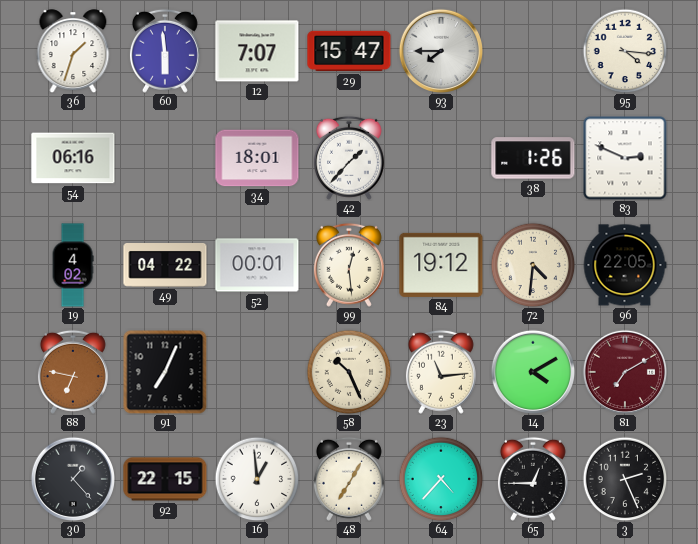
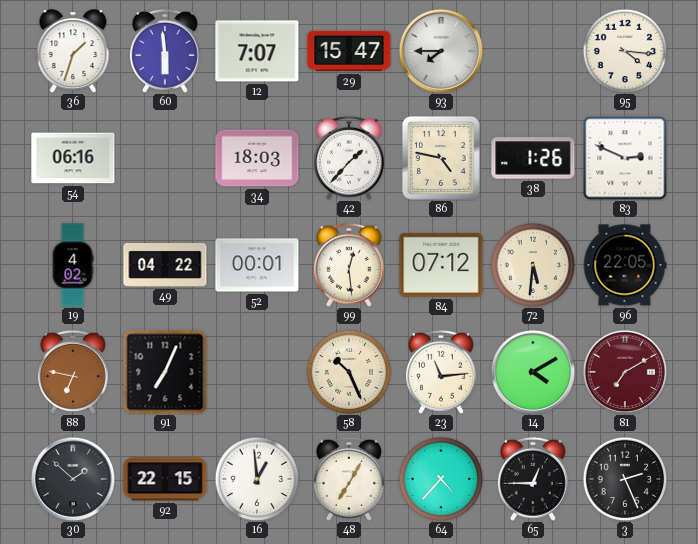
34: 18:01 -> 18:03
86: none -> 4:47
84: 19:12 -> 07:12
72: 4:31 -> 5:31
30: 1:23 -> 1:52
